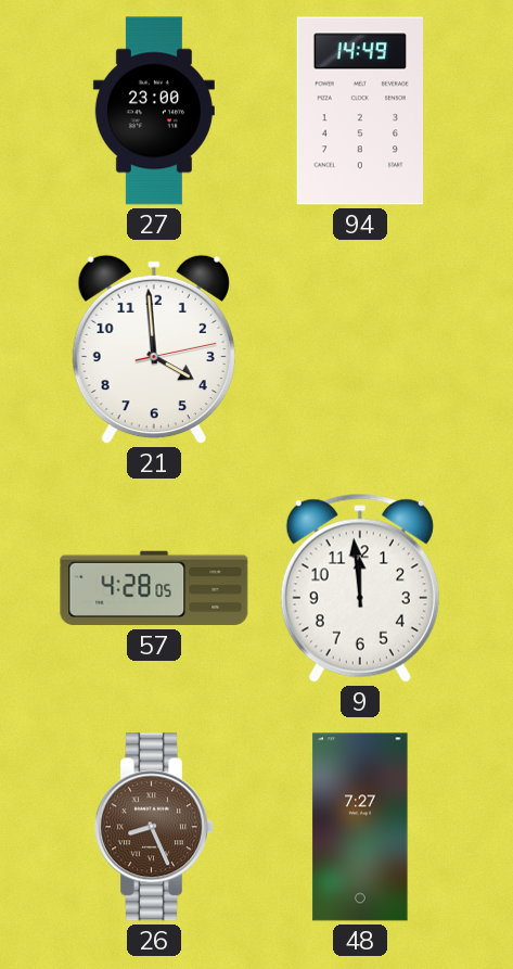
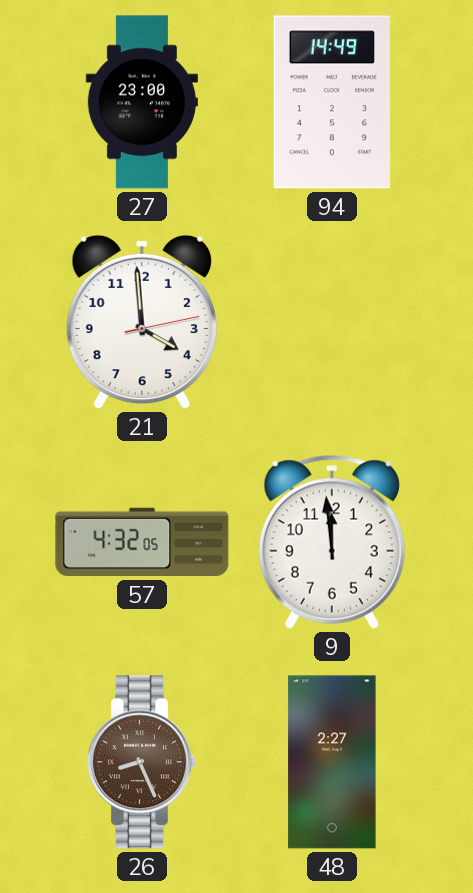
57: 4:28 -> 4:32
48: 7:27 -> 2:27
